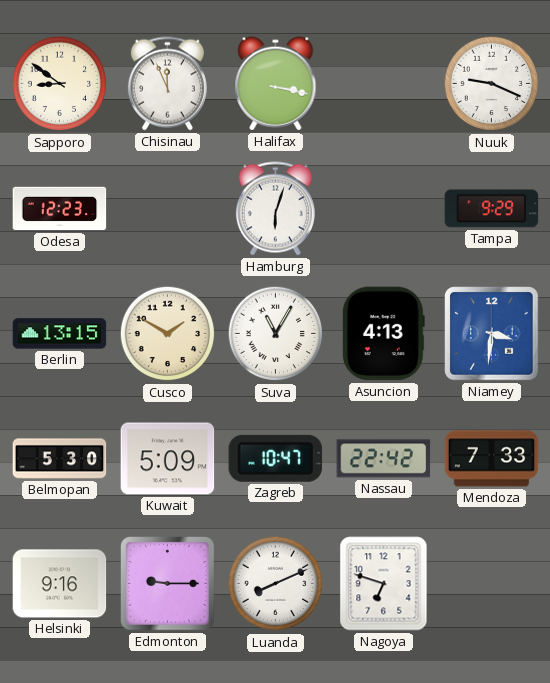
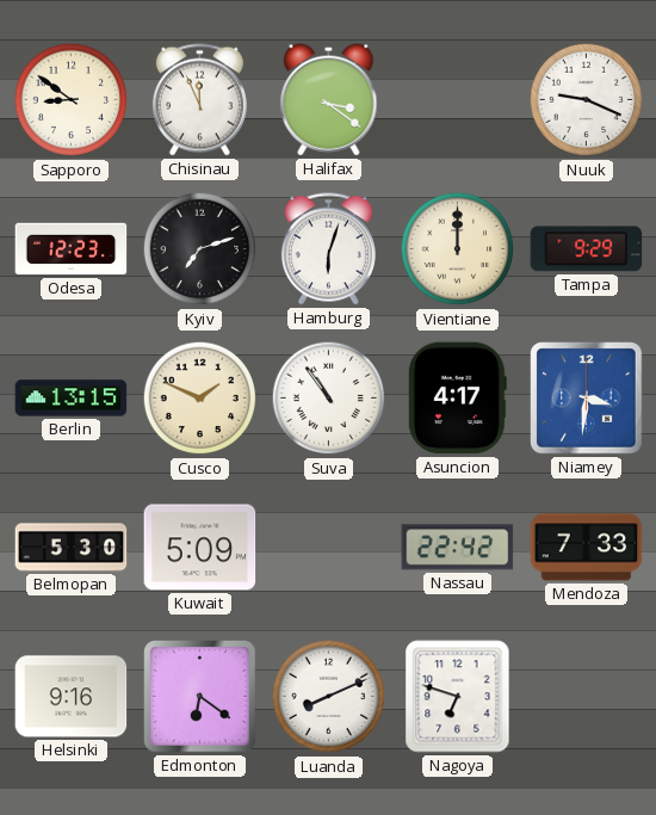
Halifax: 3:17 -> 3:21
Kyiv: none -> 7:12
Vientiane: none -> 12:00
Cusco: 1:50 -> 1:49
Suva: 11:05 -> 10:54
Asuncion: 4:13 -> 4:17
Zagreb: 10:47 -> none
Edmonton: 9:15 -> 6:21
